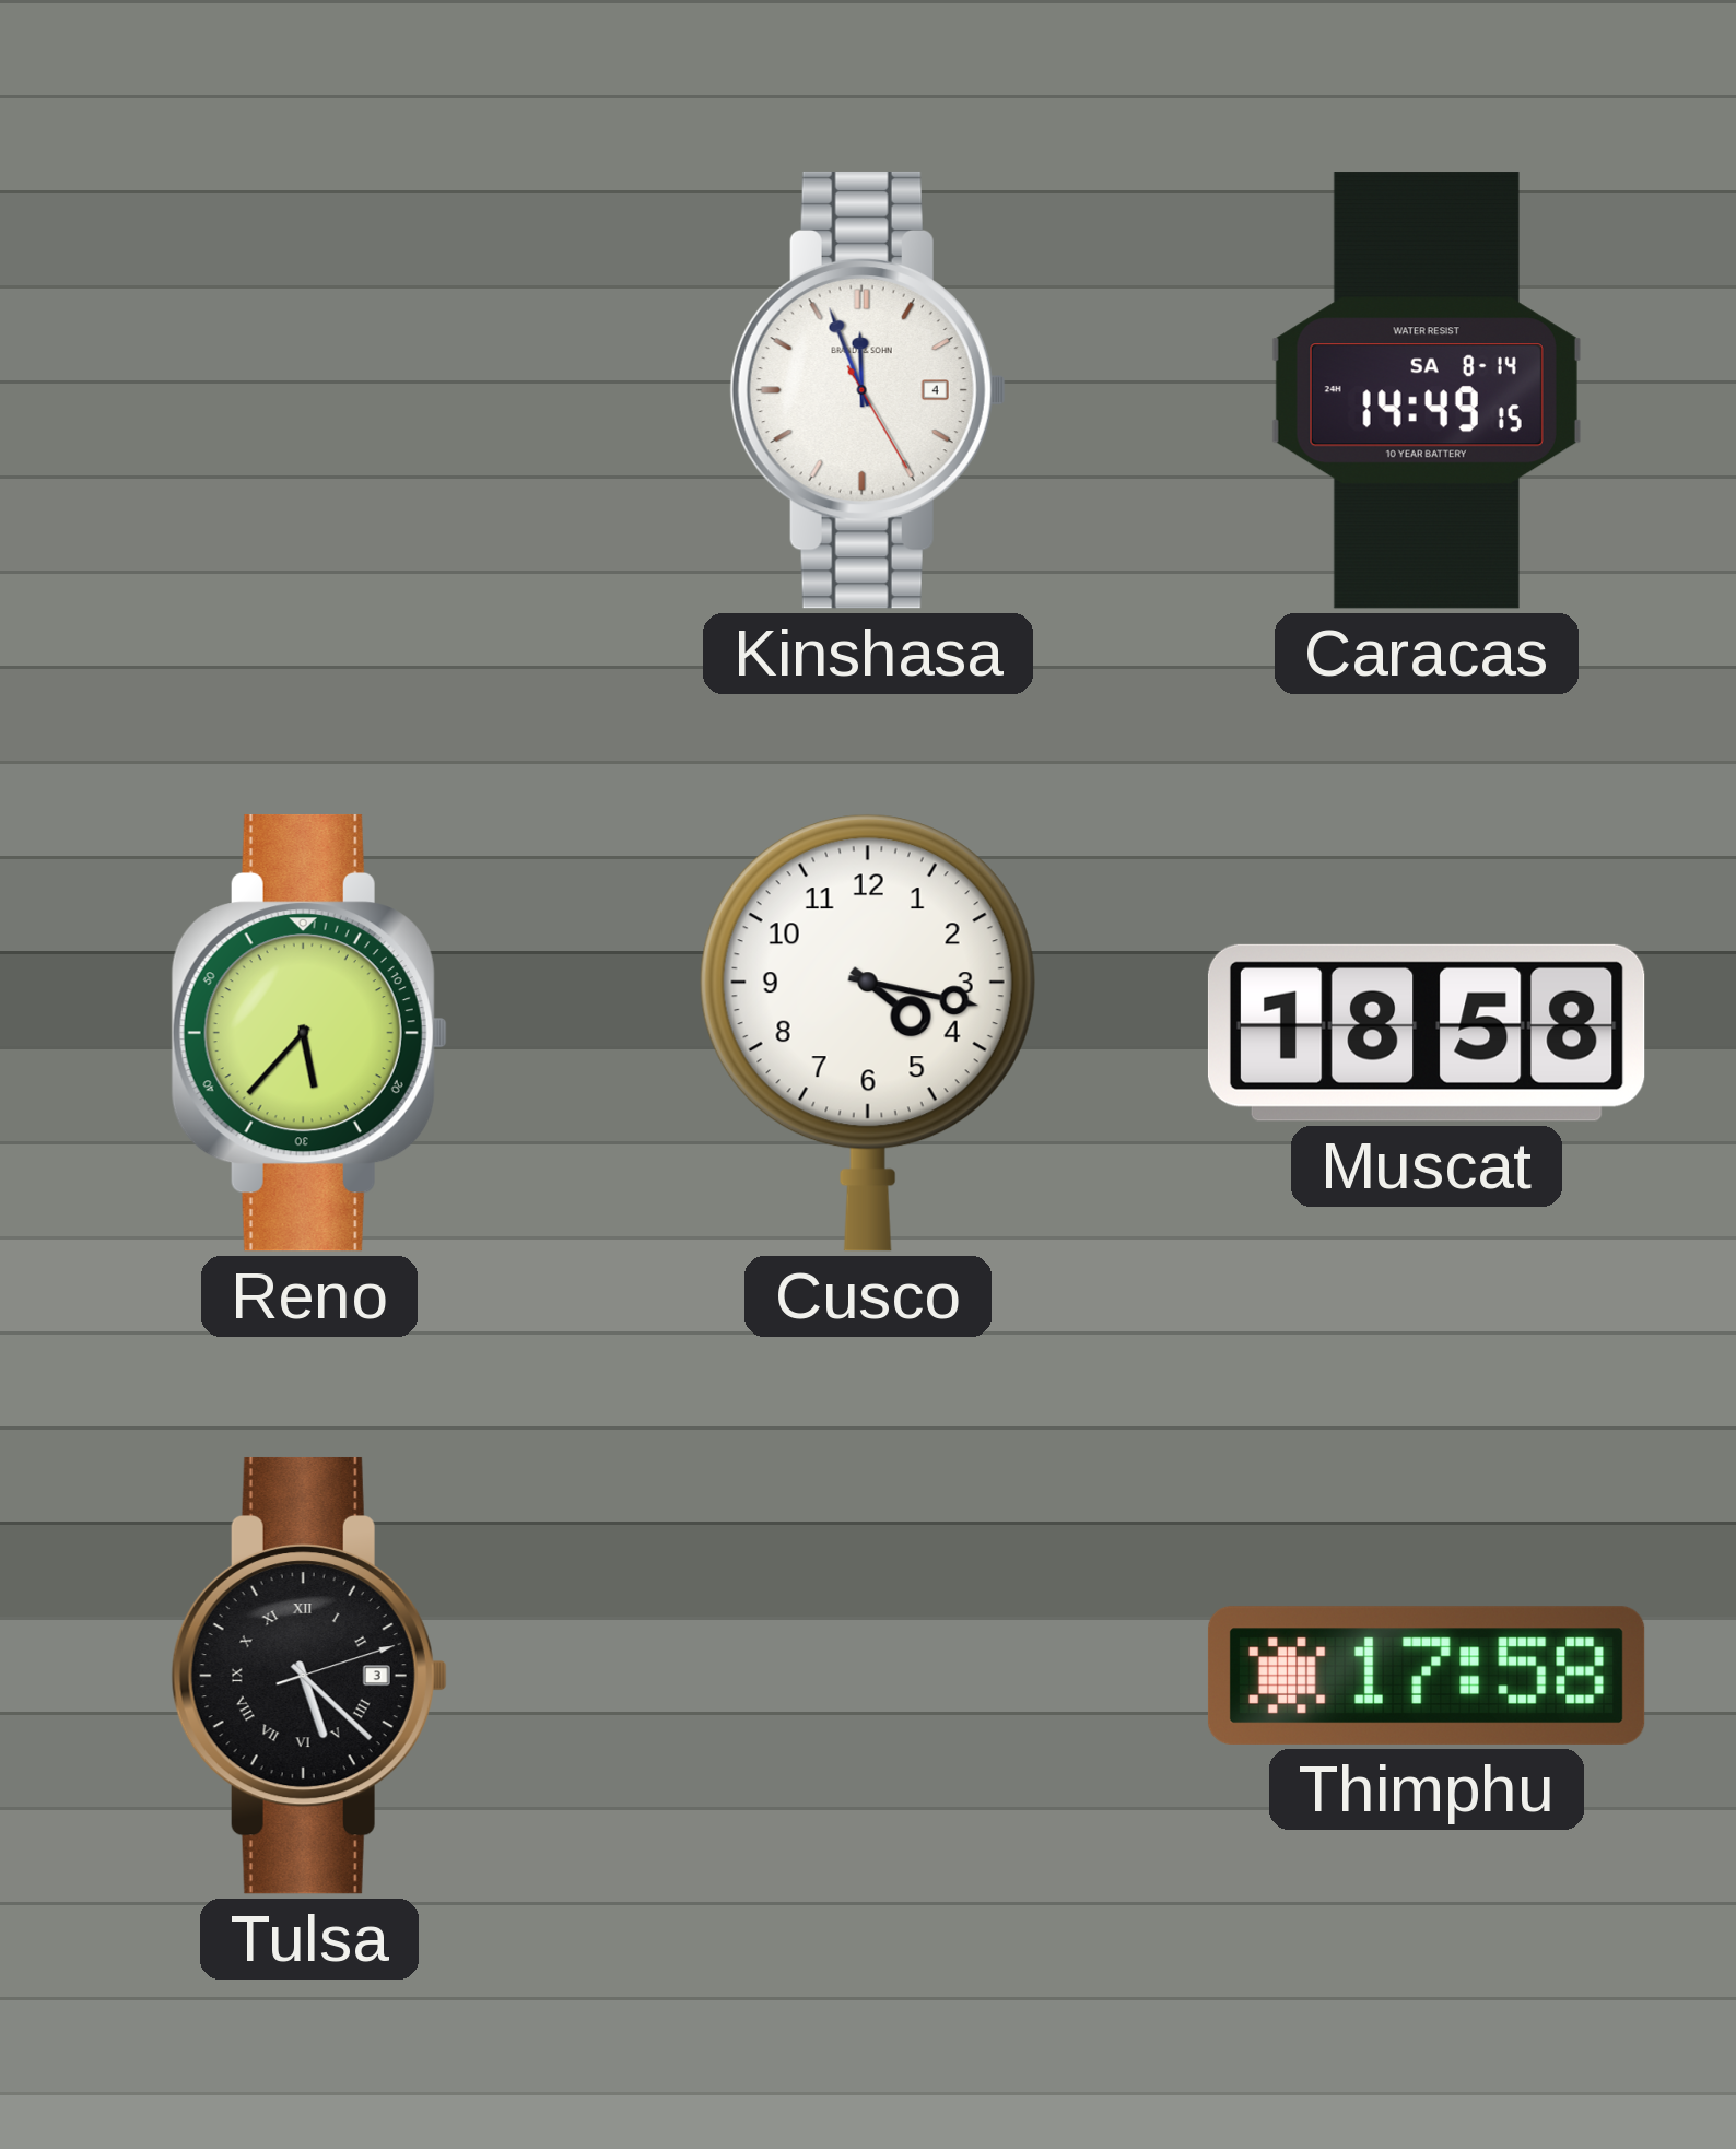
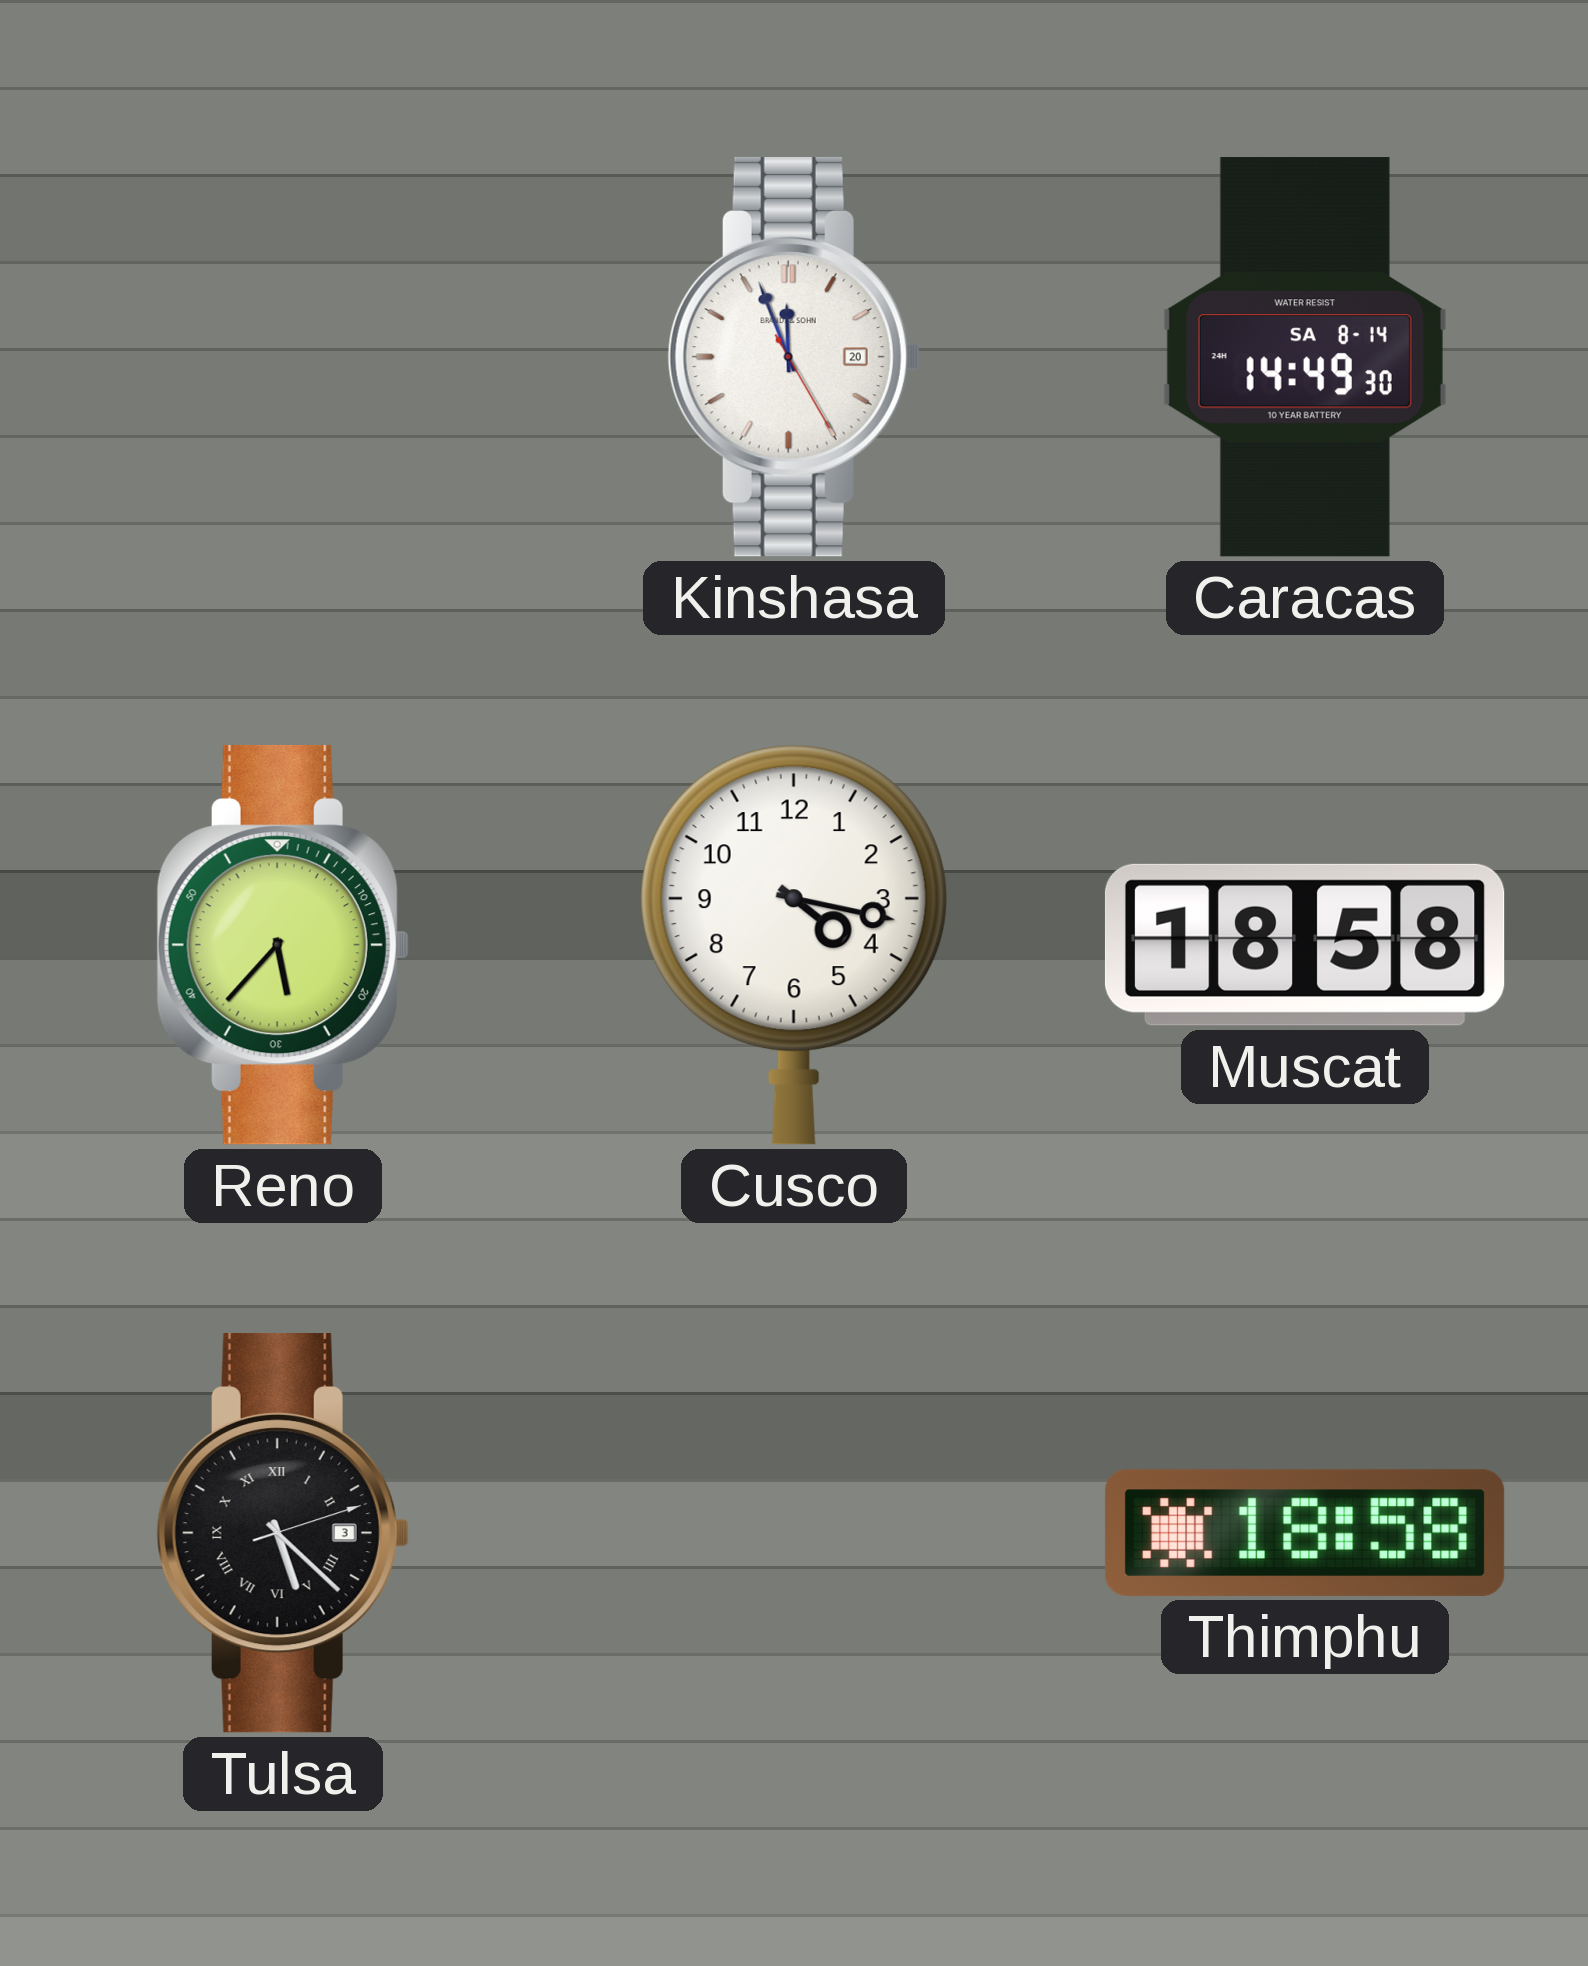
Kinshasa date: 4 -> 20
Caracas: 14:49:15 -> 14:49:30
Thimphu: 17:58 -> 18:58
